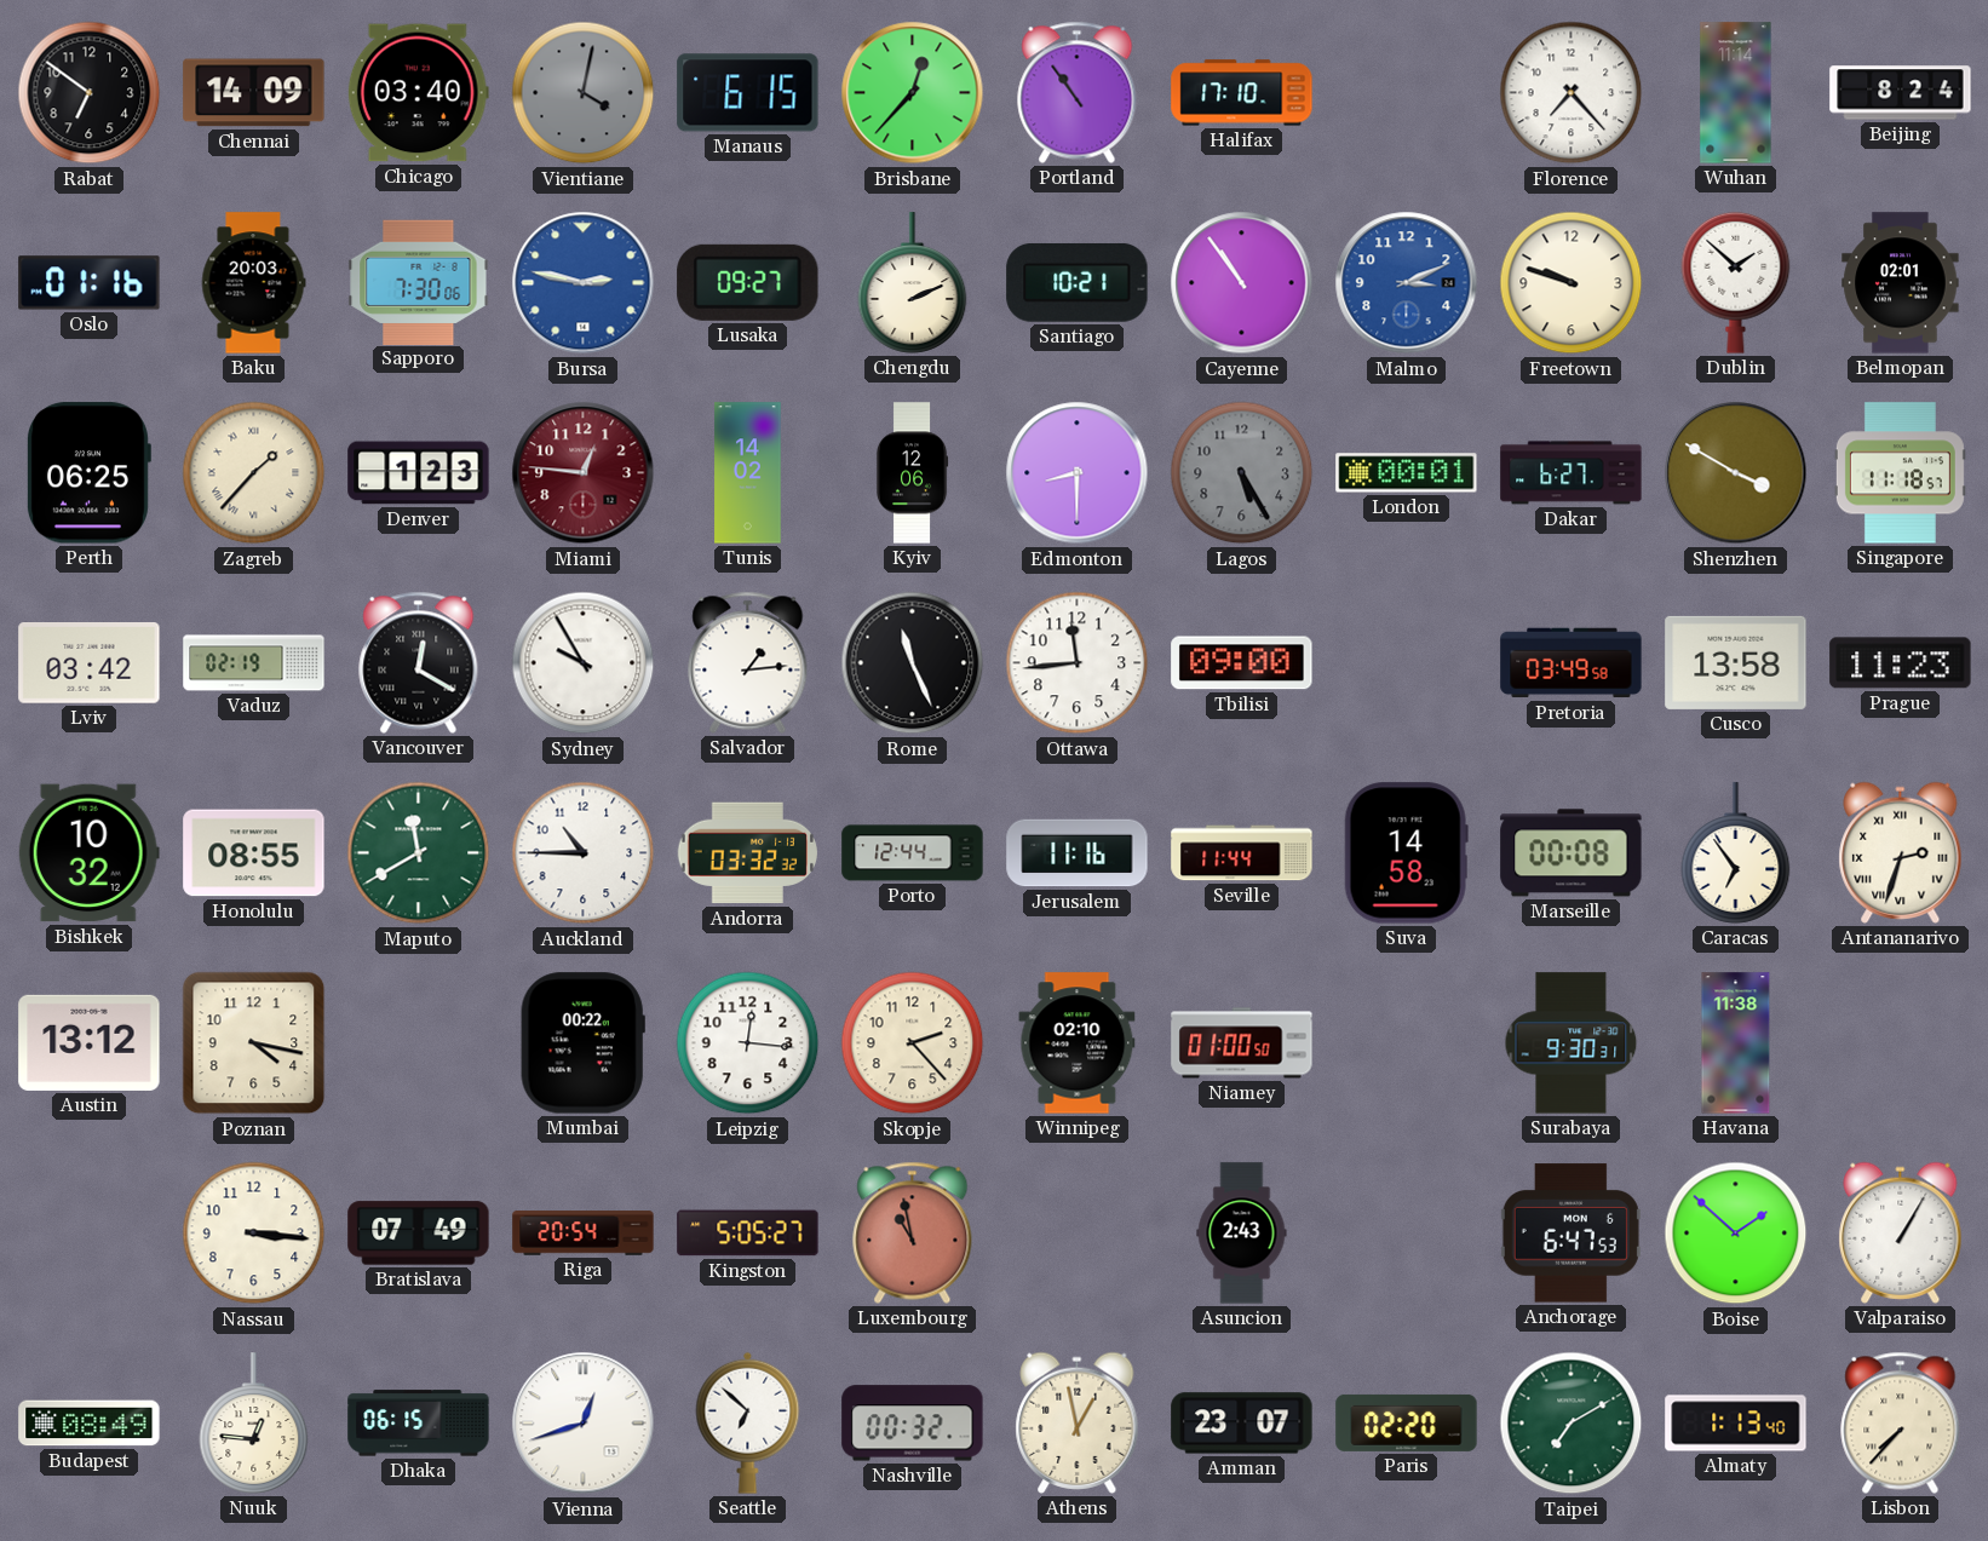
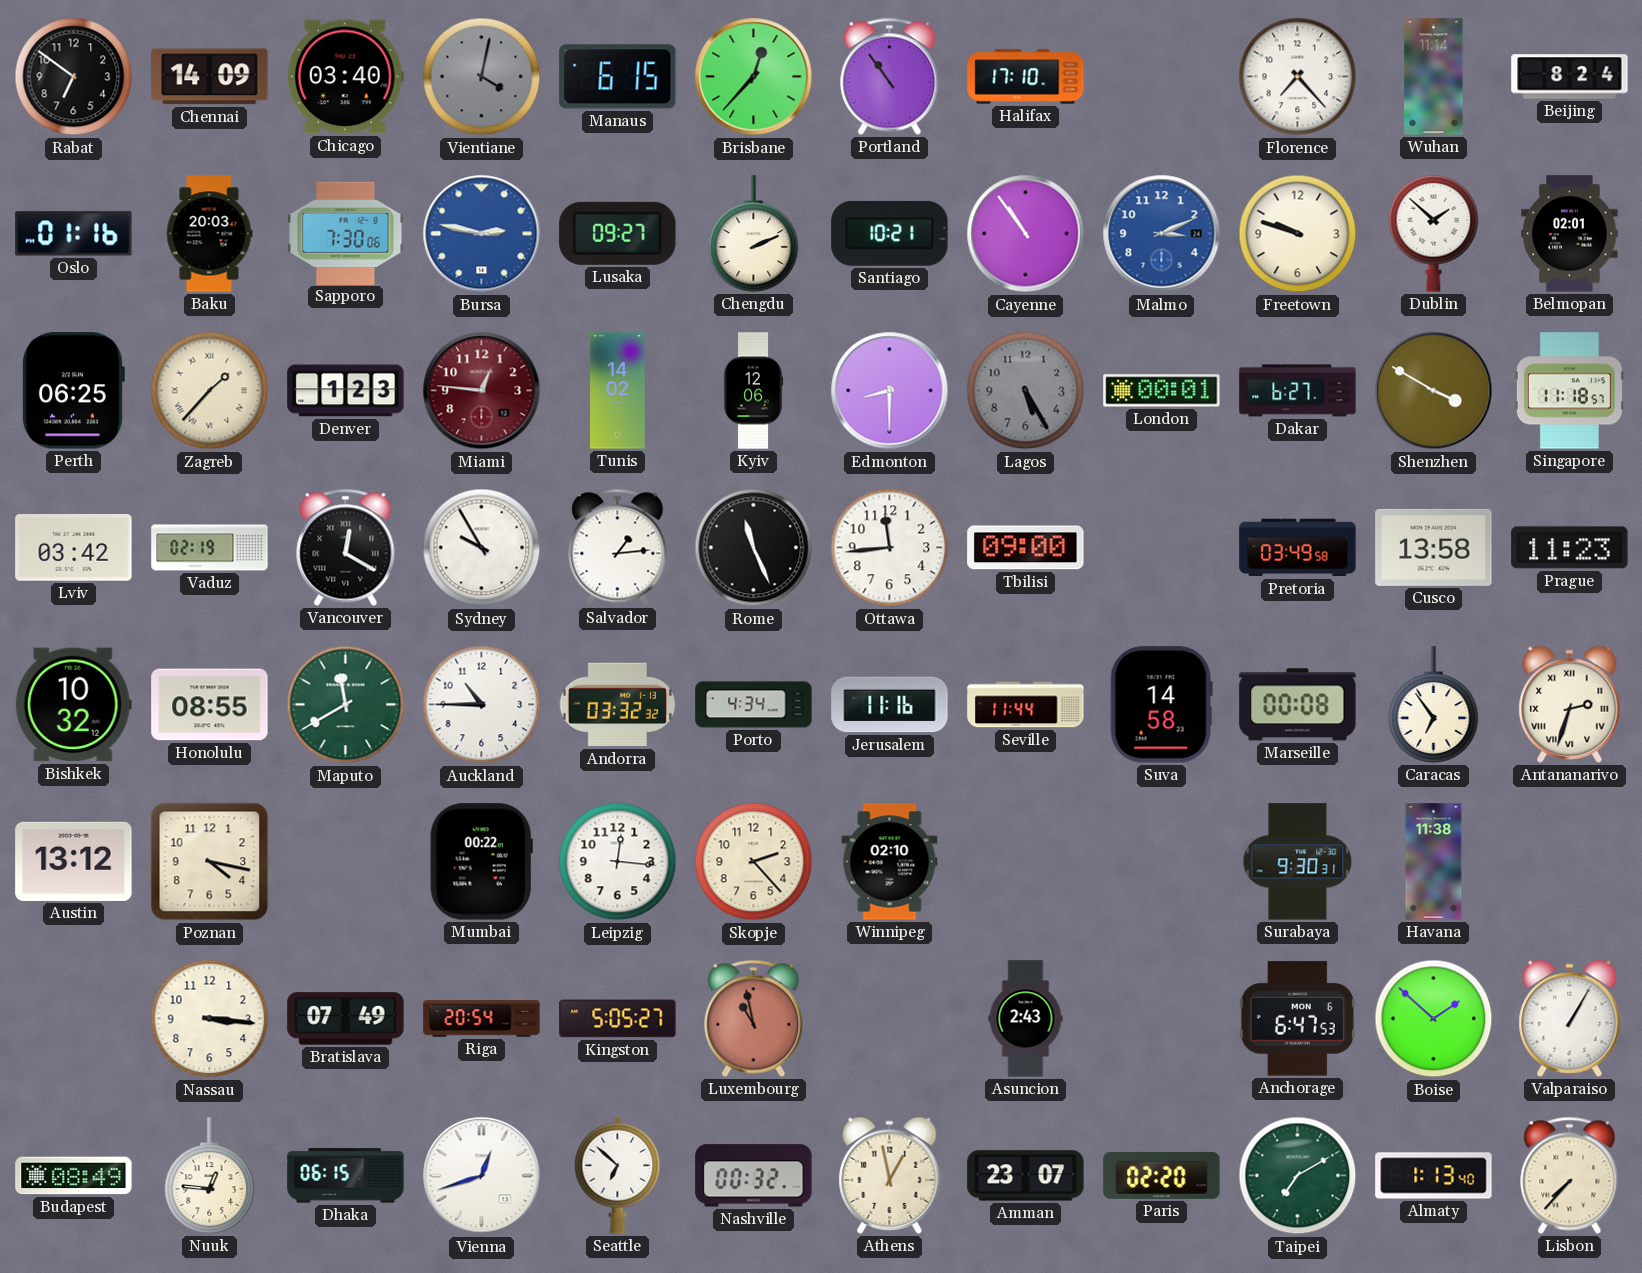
Porto: 12:44 -> 4:34
Niamey: 01:00 -> none
